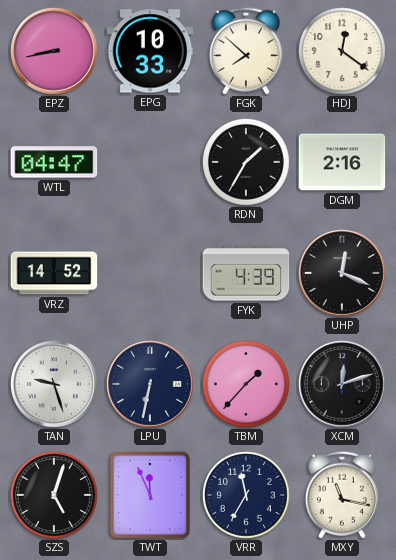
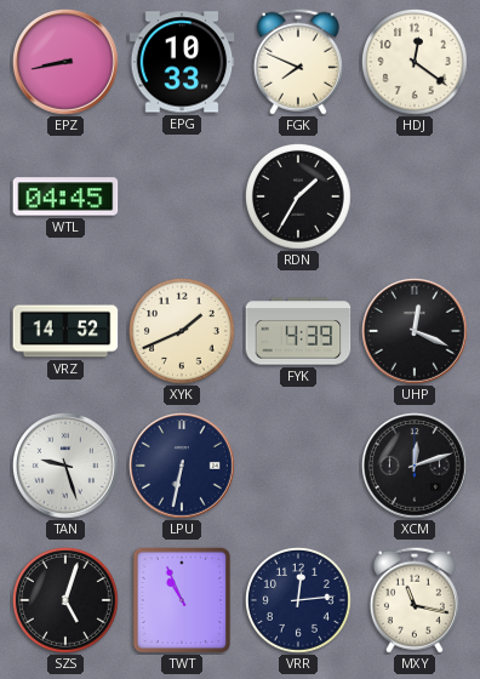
FGK: 7:52 -> 7:49
WTL: 04:47 -> 04:45
DGM: 2:16 -> none
XYK: none -> 1:41
TBM: 1:37 -> none
TWT: 11:56 -> 10:56
VRR: 11:35 -> 12:14
